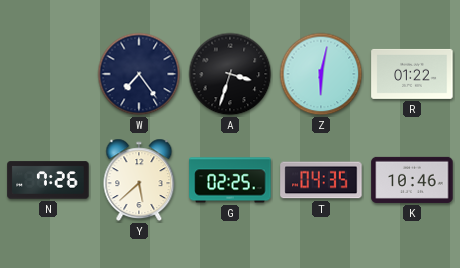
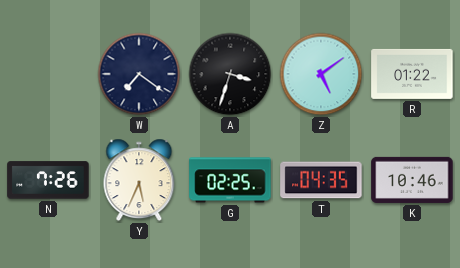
W: 7:24 -> 7:21
Z: 6:02 -> 5:09
Y: 5:38 -> 5:34
